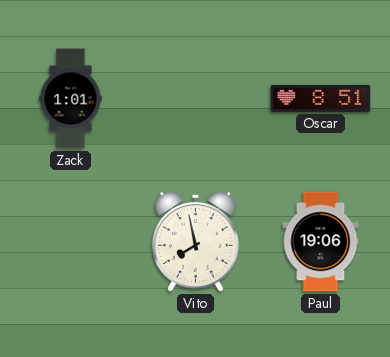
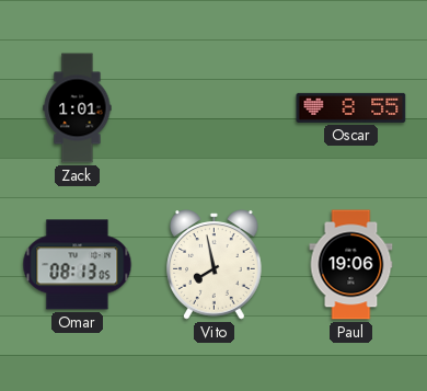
Oscar: 8:51 -> 8:55
Omar: none -> 08:13
